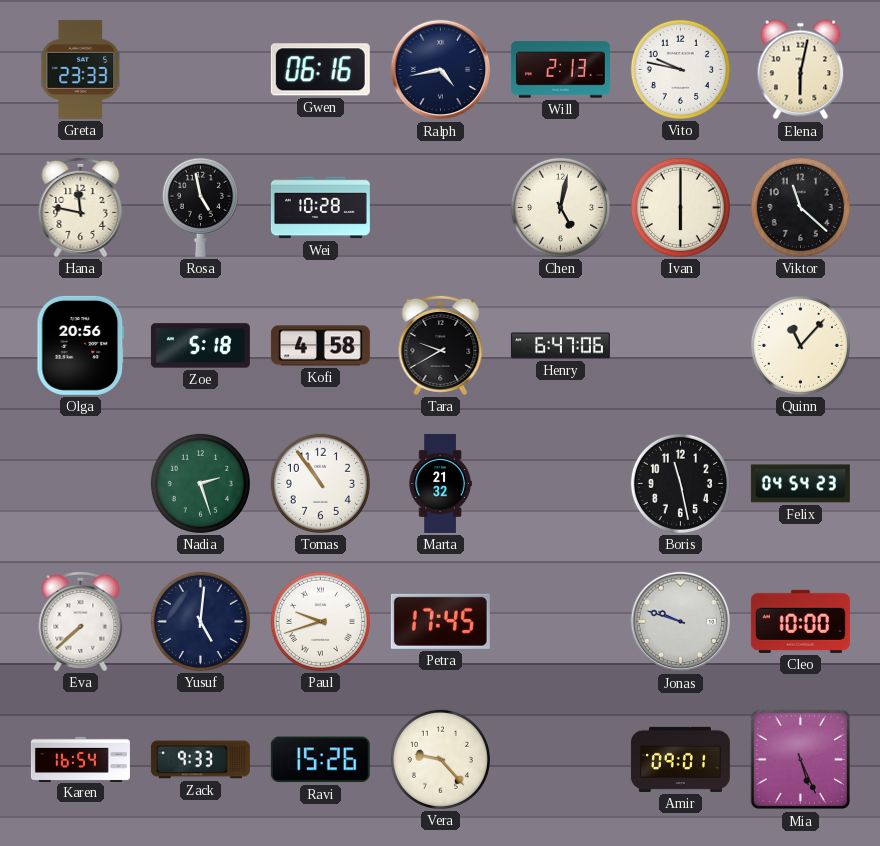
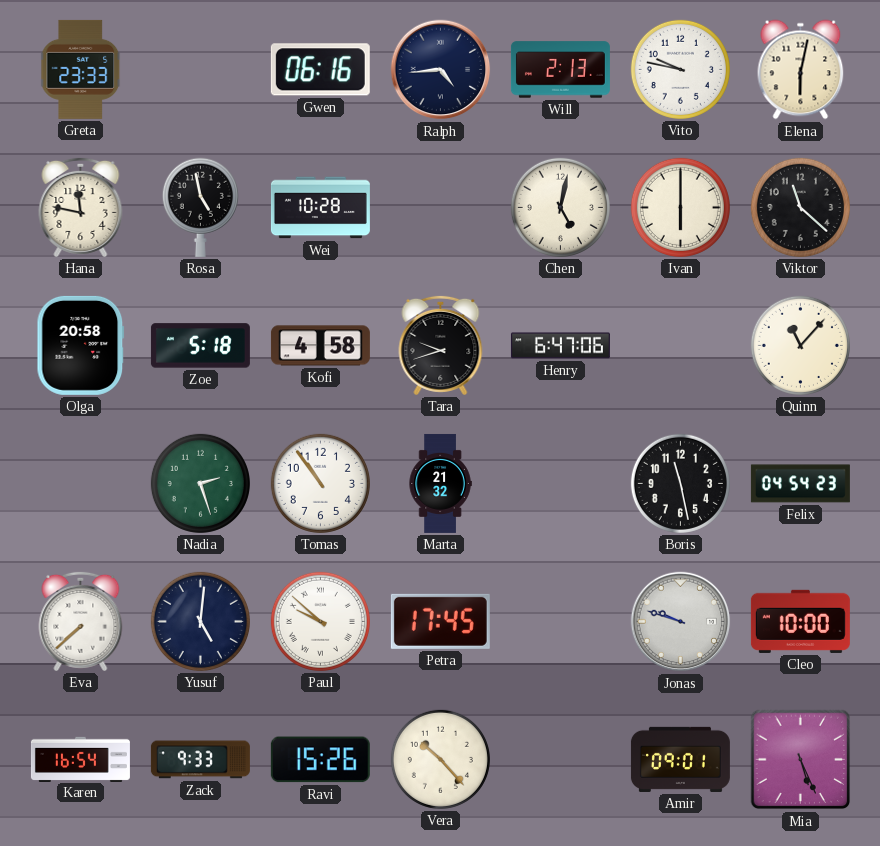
Ralph: 4:43 -> 4:44
Olga: 20:56 -> 20:58
Tara: 9:40 -> 9:42
Paul: 9:42 -> 9:52
Vera: 9:23 -> 10:23
